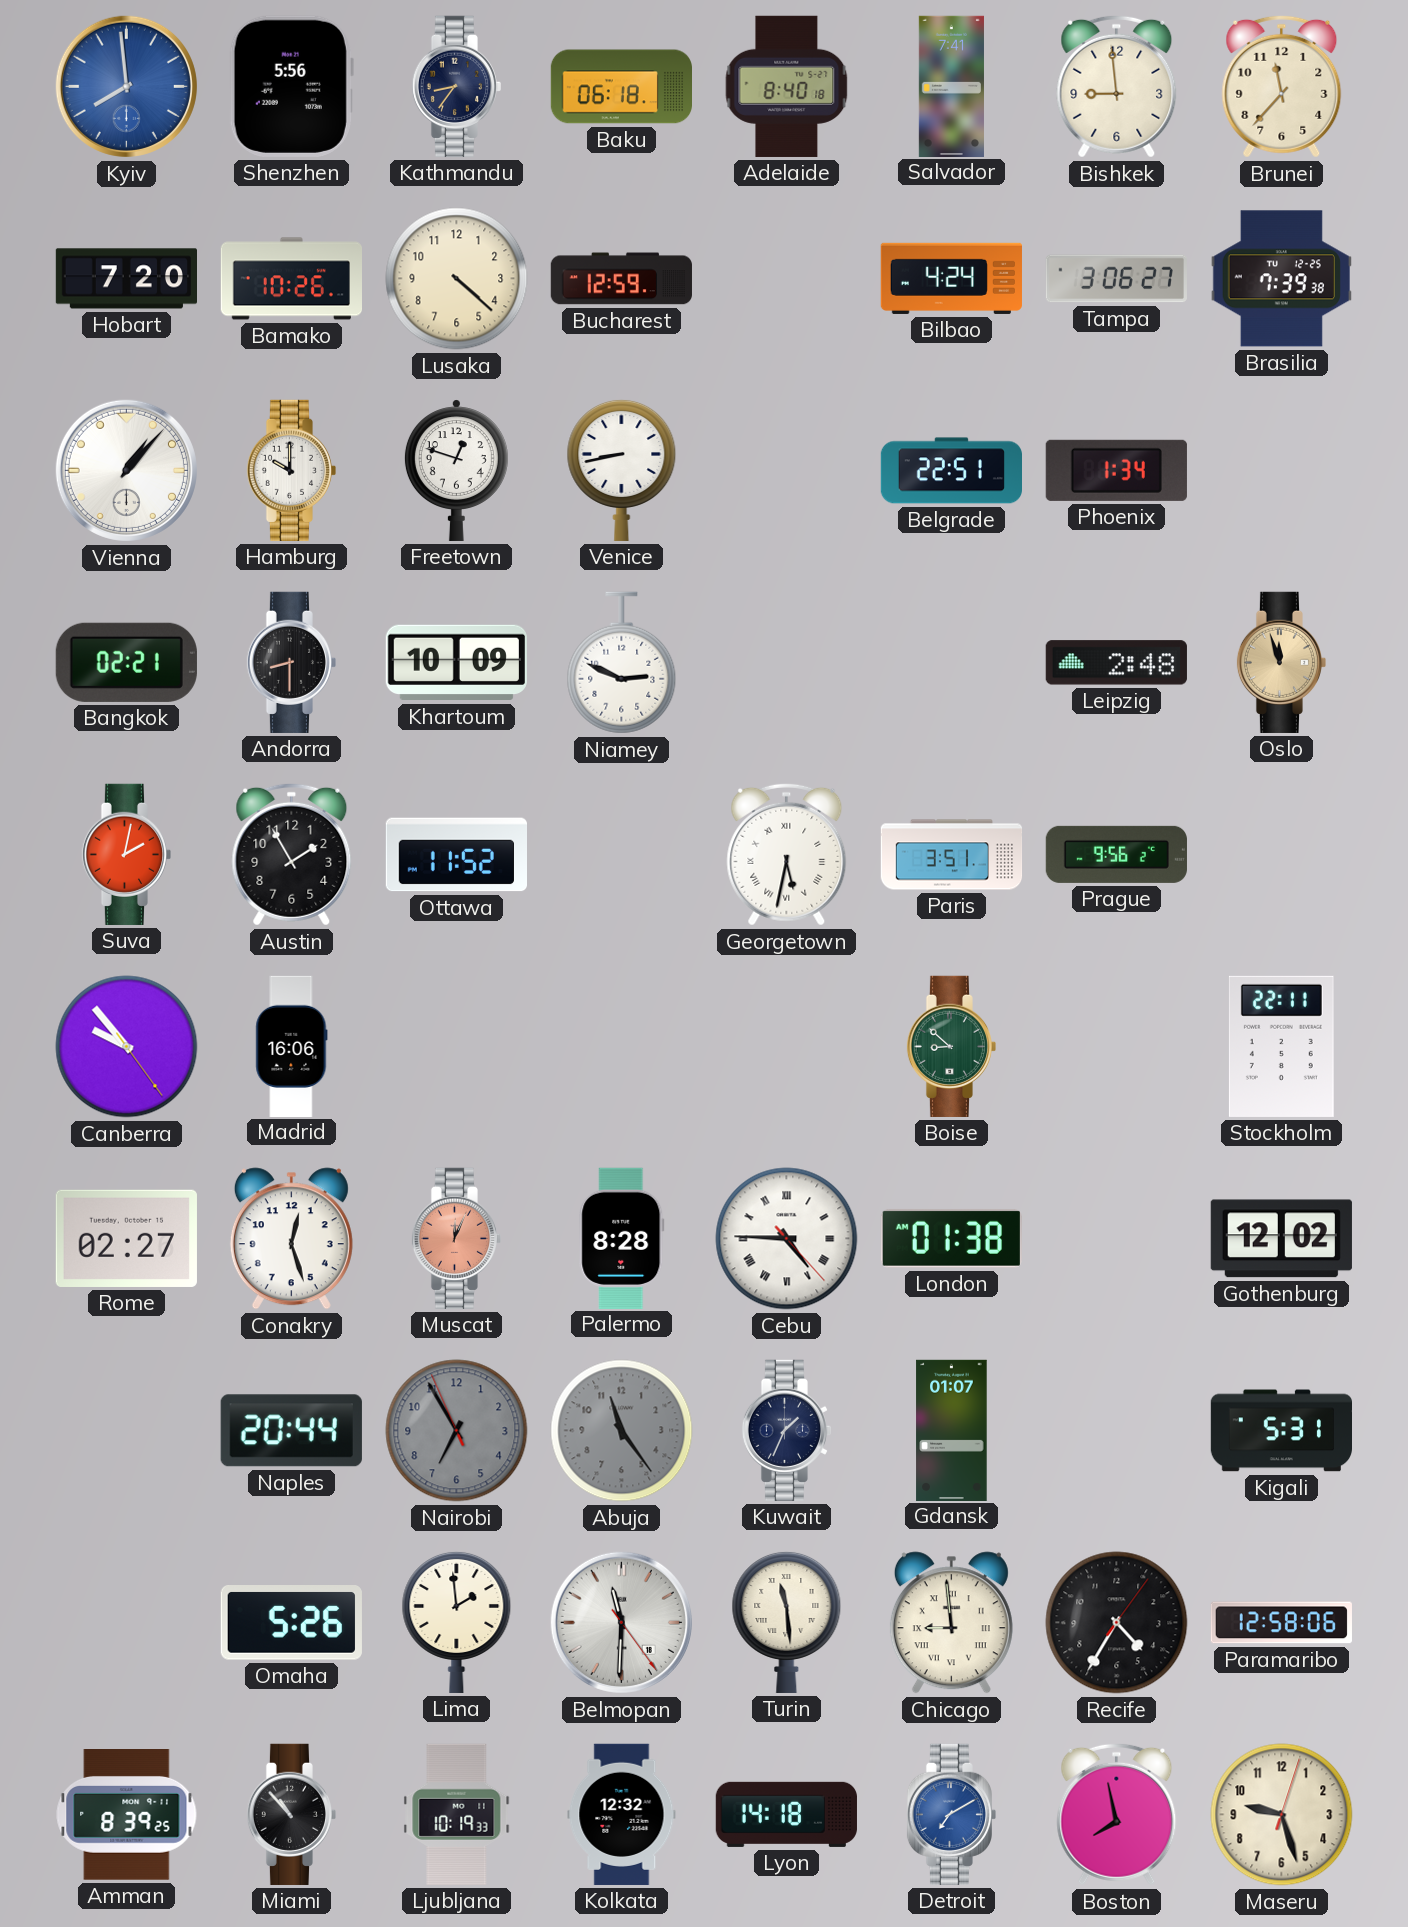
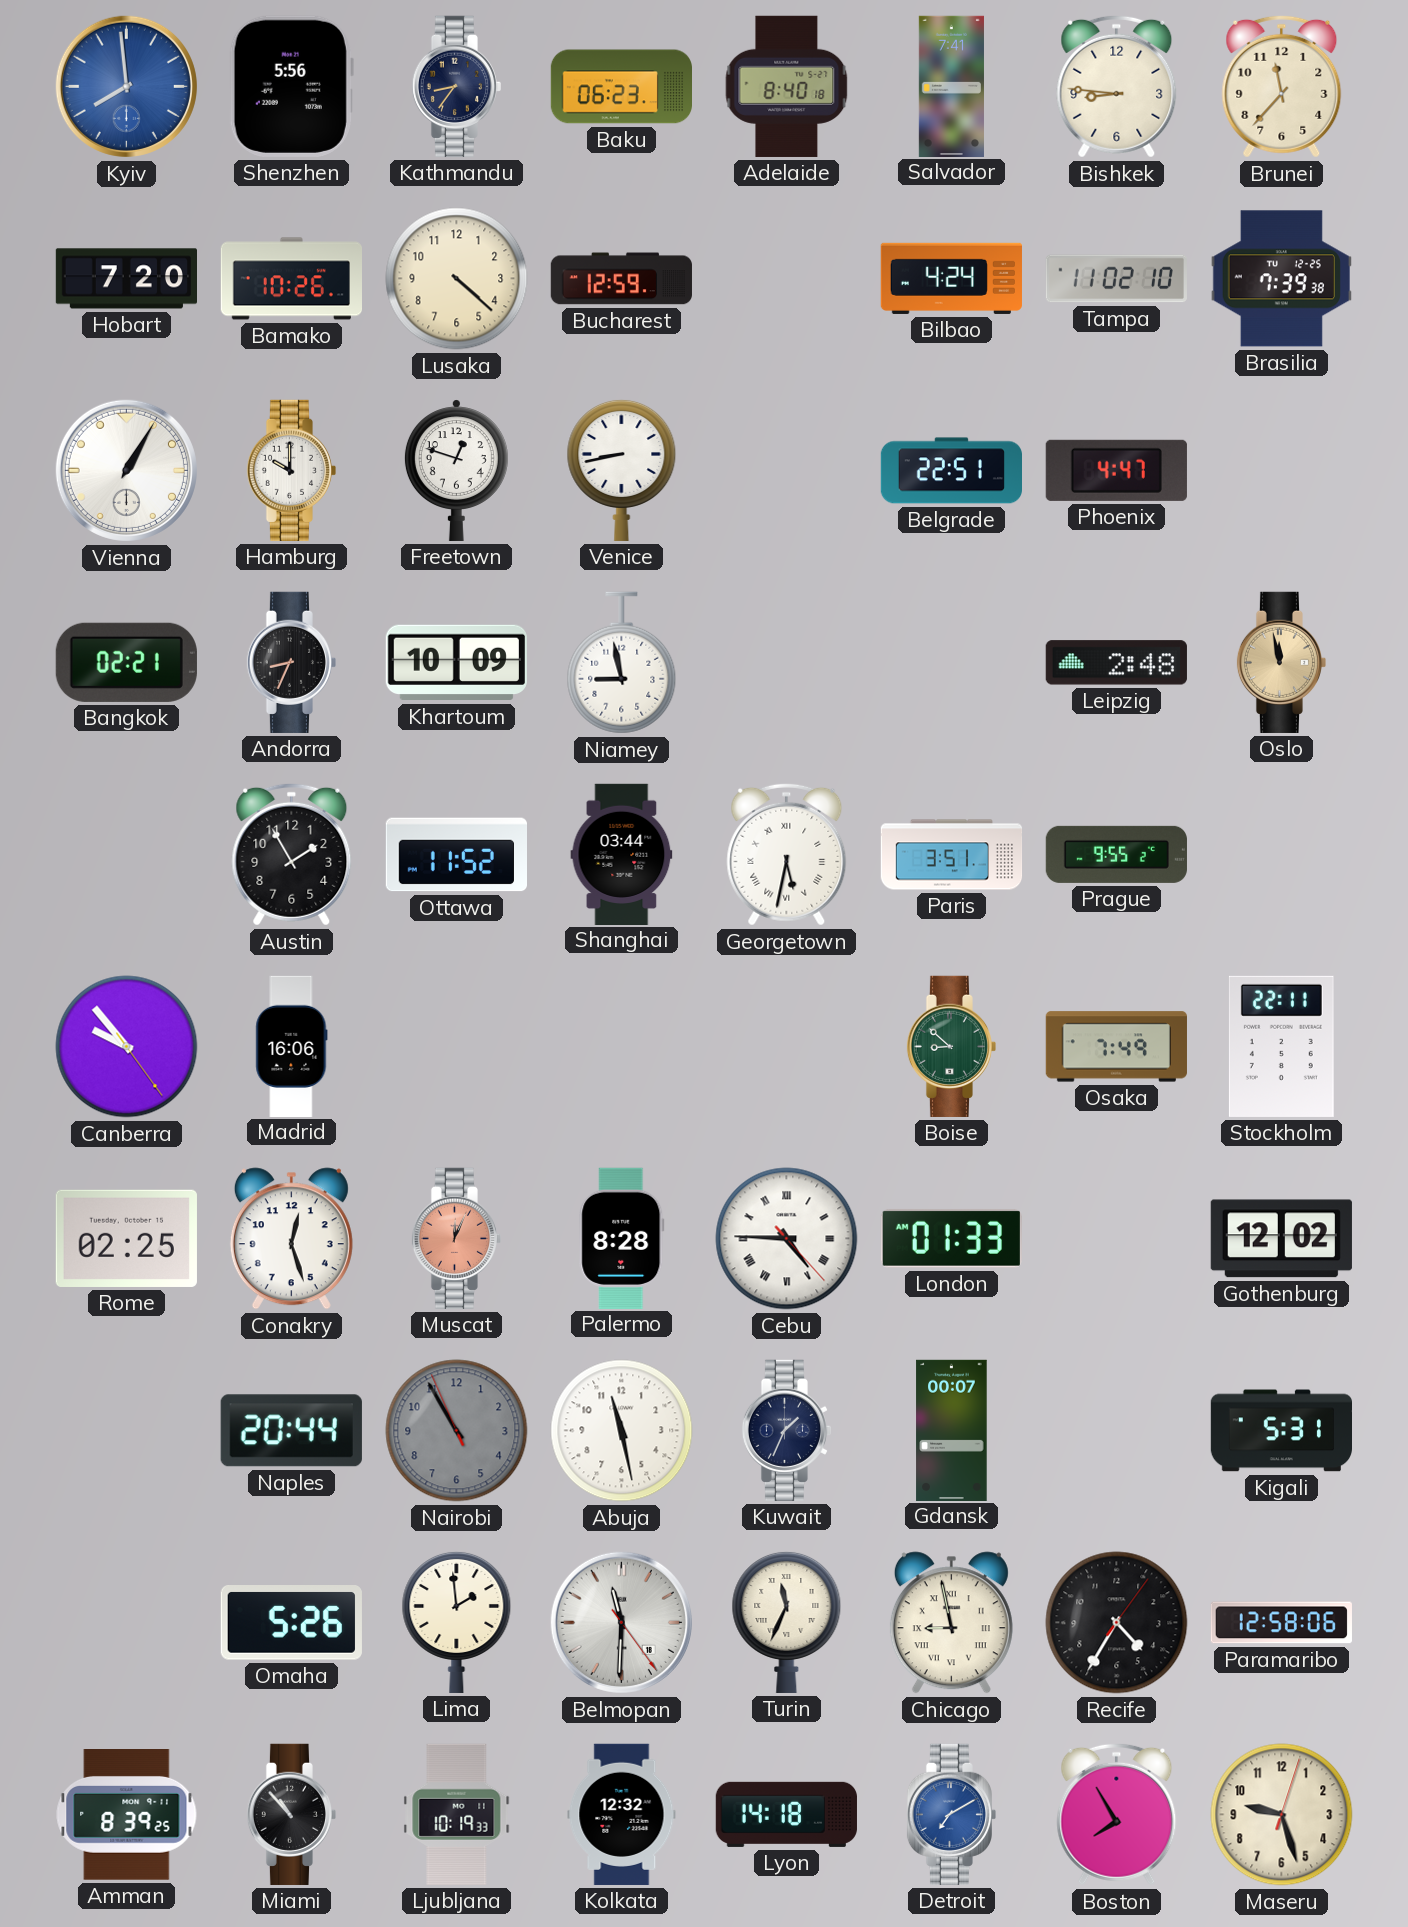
Baku: 06:18 -> 06:23
Bishkek: 8:59 -> 8:46
Tampa: 3:06 -> 11:02
Vienna: 1:07 -> 1:05
Phoenix: 1:34 -> 4:47
Andorra: 8:30 -> 8:34
Niamey: 2:49 -> 8:58
Oslo: 11:57 -> 11:58
Suva: 2:02 -> none
Shanghai: none -> 03:44
Prague: 9:56 -> 9:55
Osaka: none -> 7:49
Rome: 02:27 -> 02:25
London: 01:38 -> 01:33
Nairobi: 6:54 -> 10:54
Abuja: 11:24 -> 11:28
Abuja dial: grey -> white
Gdansk: 01:07 -> 00:07
Turin: 11:29 -> 11:34
Chicago: 8:59 -> 8:58
Boston: 7:58 -> 7:55
